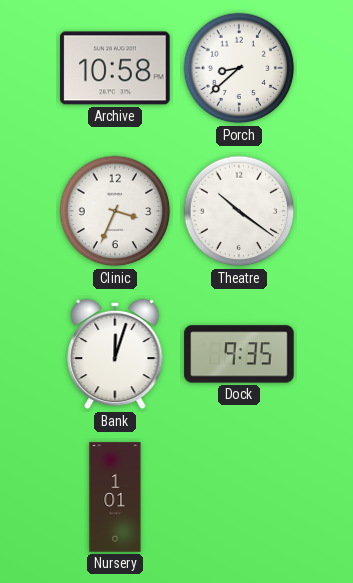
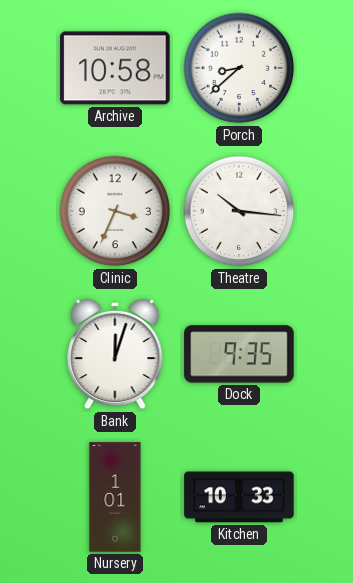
Theatre: 10:21 -> 10:16
Kitchen: none -> 10:33
